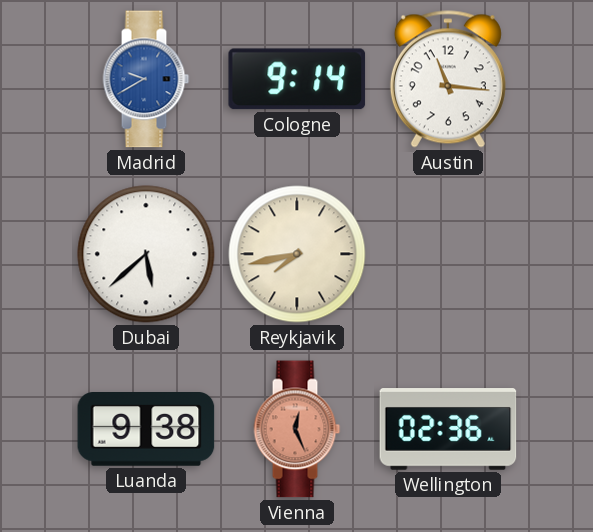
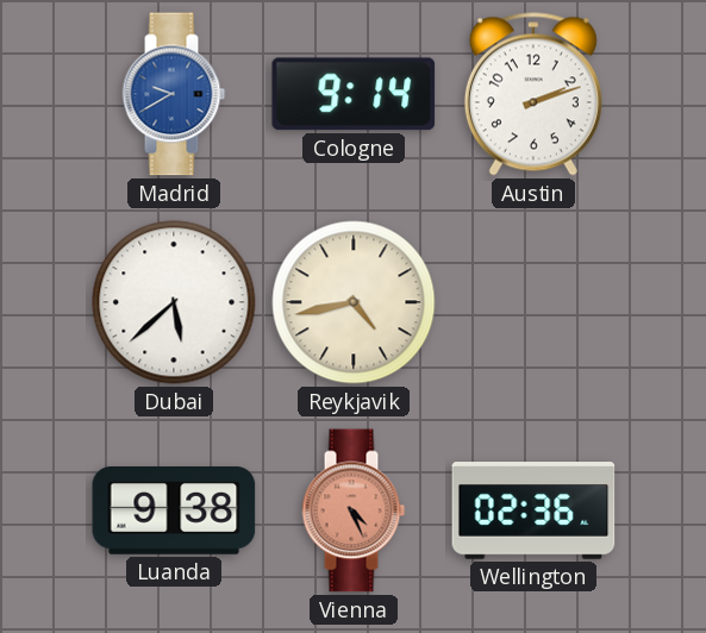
Austin: 11:16 -> 2:12
Reykjavik: 7:43 -> 4:43
Vienna: 12:26 -> 4:26
